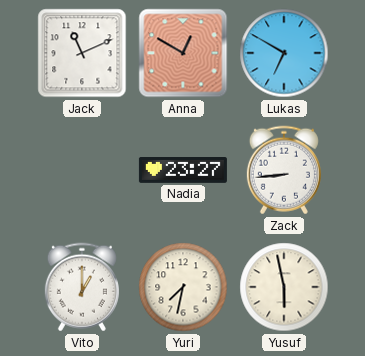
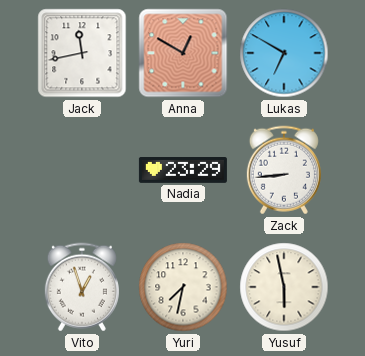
Jack: 11:11 -> 11:43
Nadia: 23:27 -> 23:29
Vito: 1:00 -> 12:57
